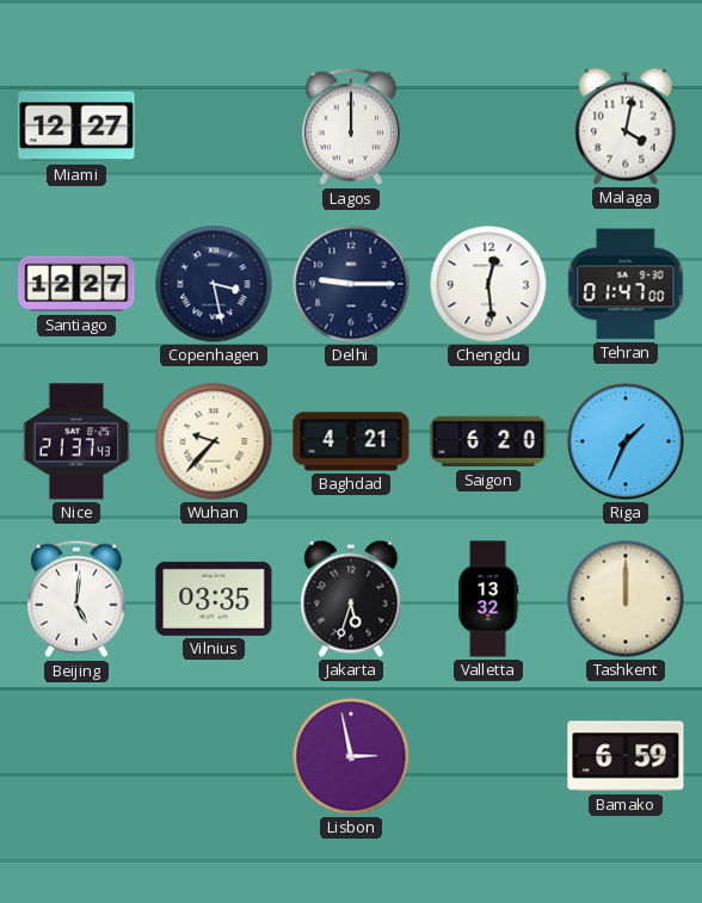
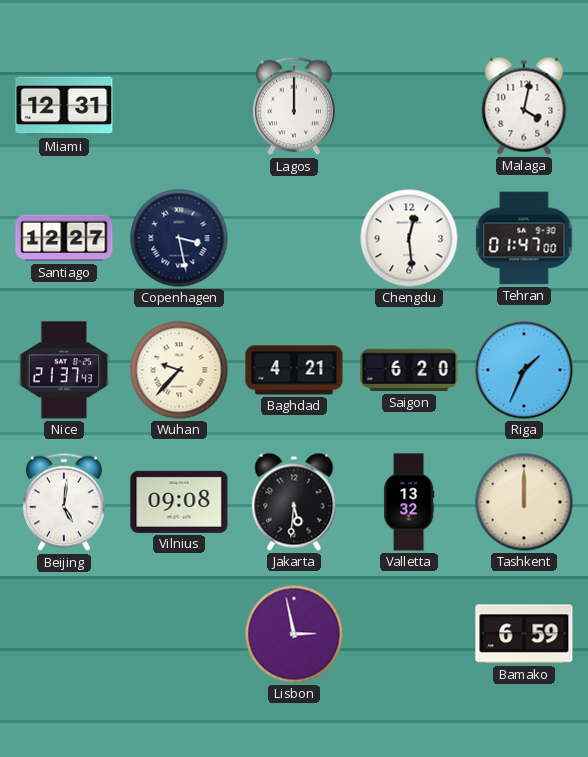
Miami: 12:27 -> 12:31
Delhi: 9:15 -> none
Vilnius: 03:35 -> 09:08
Jakarta: 5:33 -> 5:31
